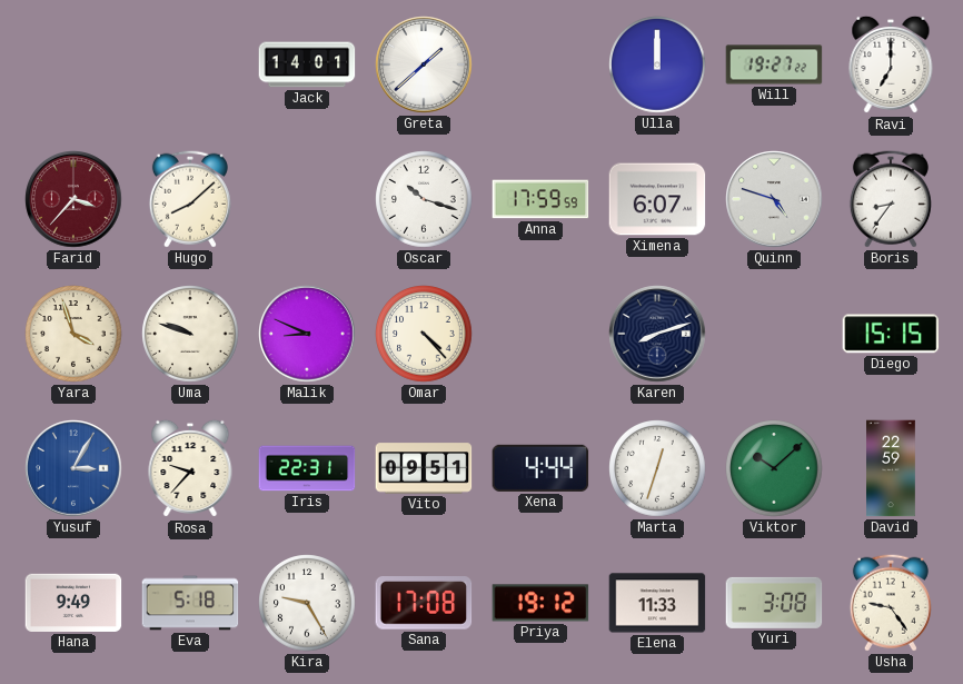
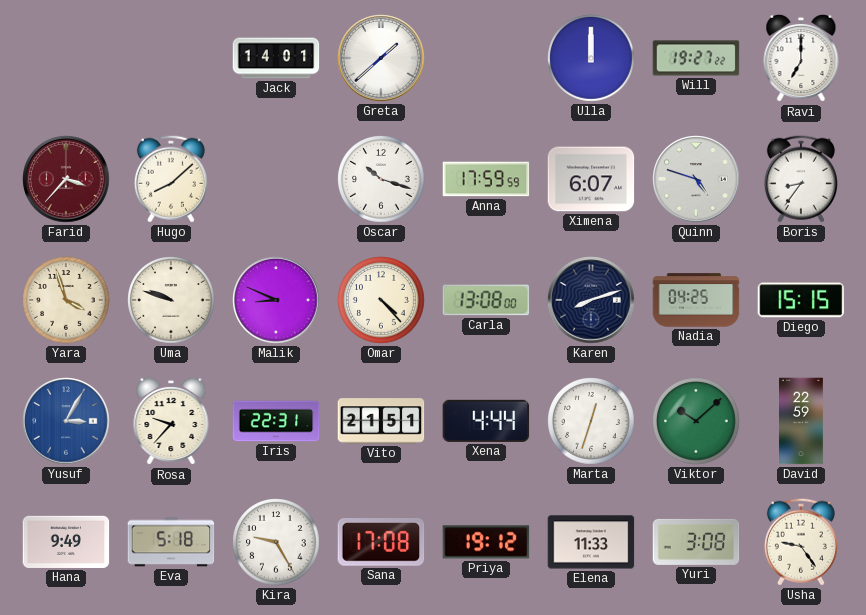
Carla: none -> 13:08
Nadia: none -> 04:25
Vito: 09:51 -> 21:51
